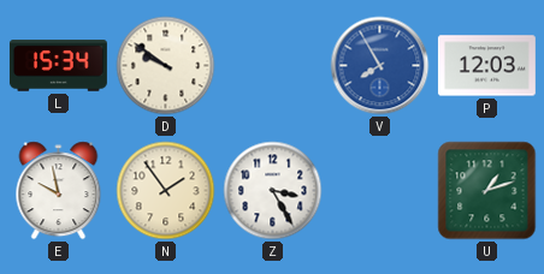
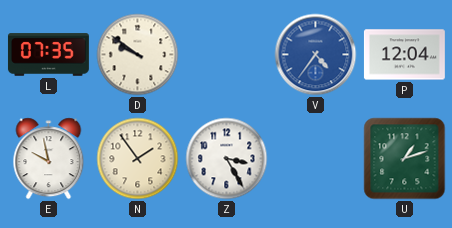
L: 15:34 -> 07:35
V: 7:55 -> 4:36
P: 12:03 -> 12:04
